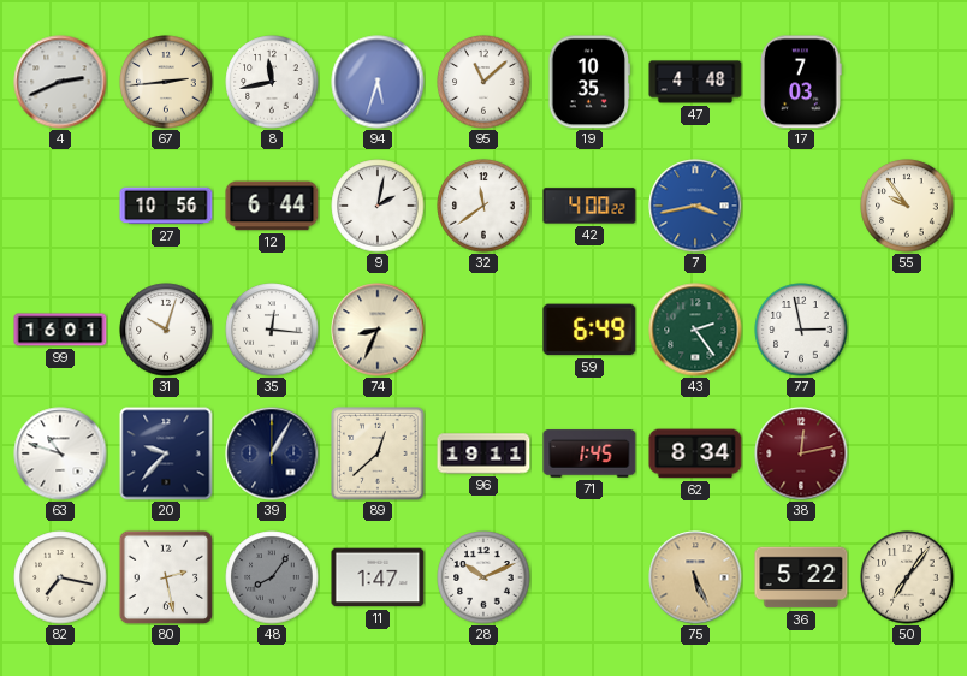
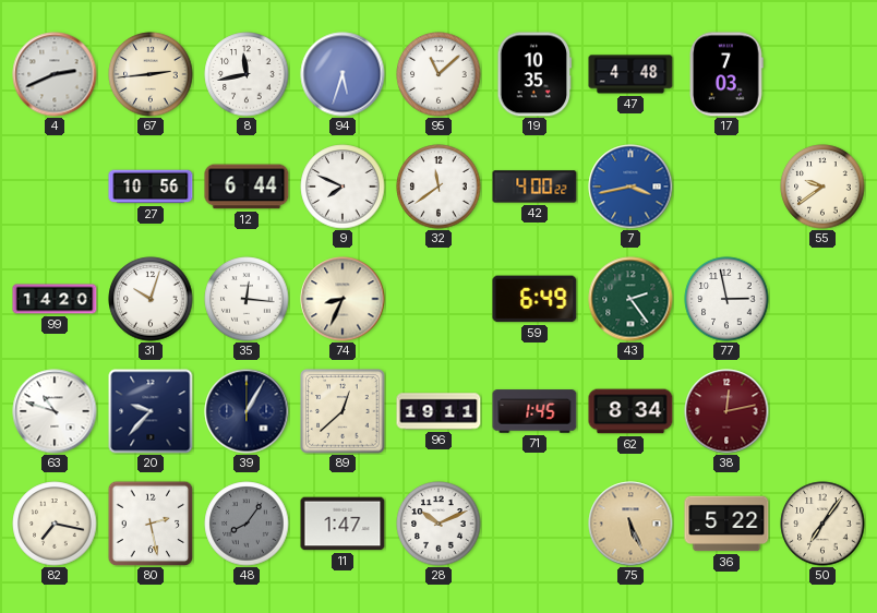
9: 2:02 -> 7:49
55: 9:54 -> 9:39
99: 16:01 -> 14:20
